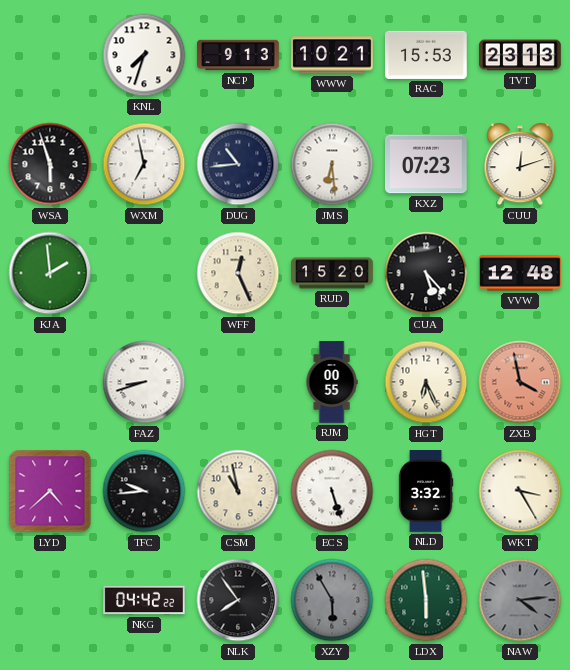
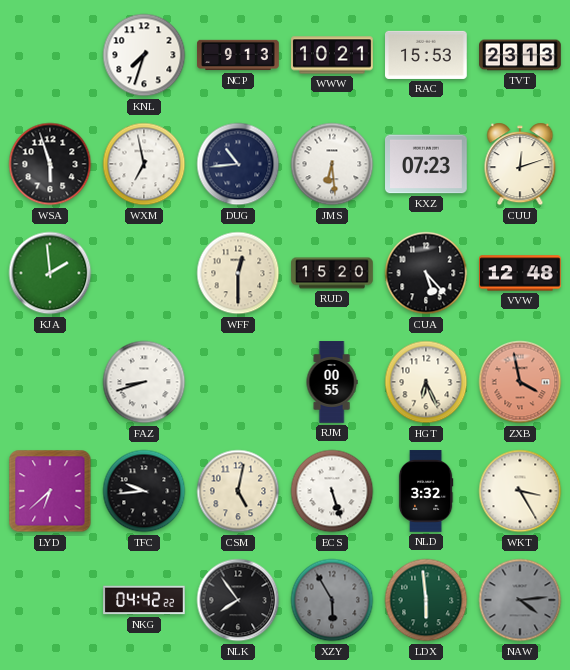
WFF: 12:26 -> 12:30
LYD: 4:38 -> 6:38
CSM: 10:58 -> 5:02
